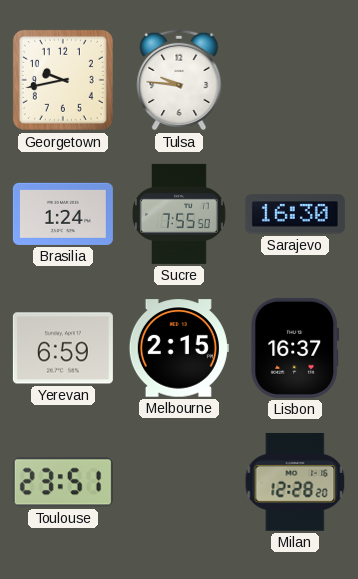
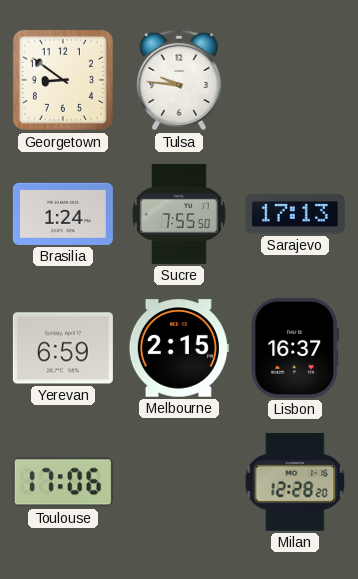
Georgetown: 9:43 -> 8:51
Sarajevo: 16:30 -> 17:13
Toulouse: 23:51 -> 17:06
